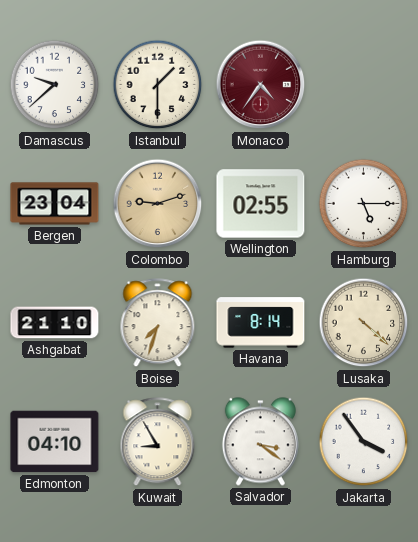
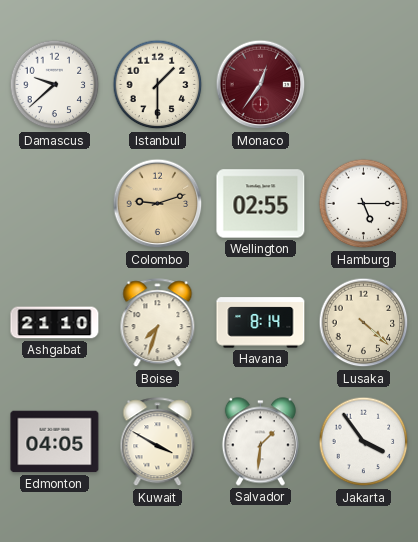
Monaco: 4:36 -> 12:36
Bergen: 23:04 -> none
Edmonton: 04:10 -> 04:05
Kuwait: 8:55 -> 3:50
Salvador: 3:21 -> 1:31
